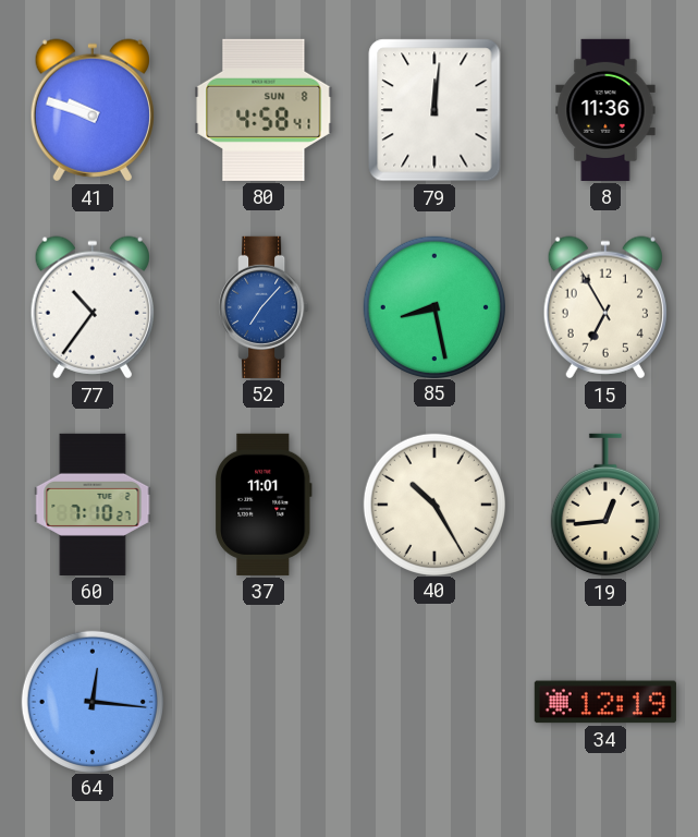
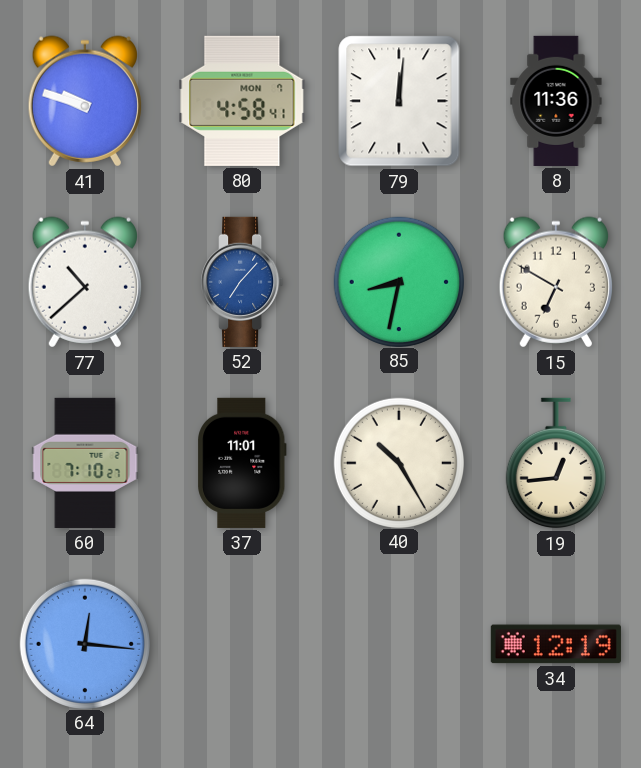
80 date: SUN 8 -> MON 7
77: 10:36 -> 10:38
85: 8:28 -> 8:32
15: 6:55 -> 6:50
